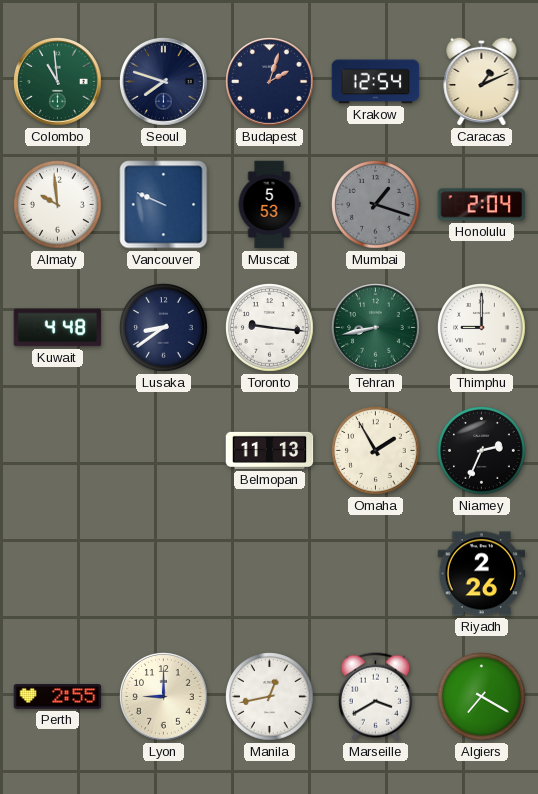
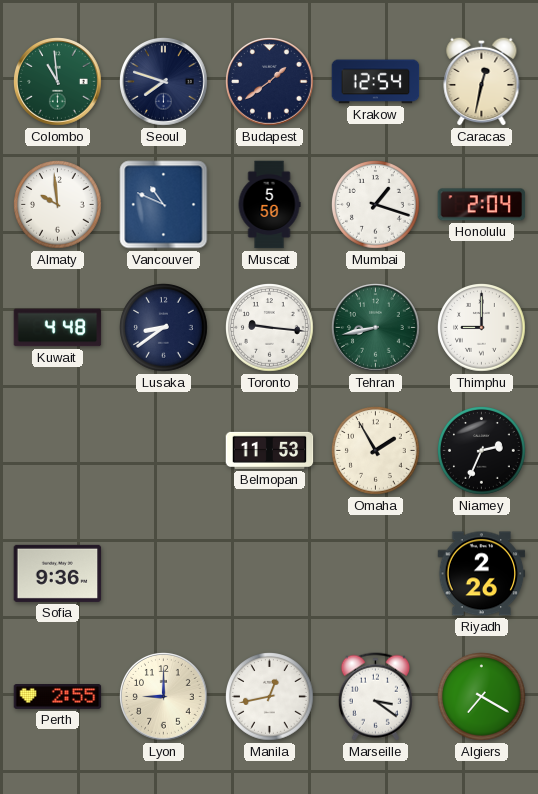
Budapest: 2:03 -> 1:39
Caracas: 1:11 -> 12:32
Vancouver: 9:49 -> 10:49
Muscat: 5:53 -> 5:50
Mumbai dial: grey -> white
Belmopan: 11:13 -> 11:53
Sofia: none -> 9:36
Marseille: 3:40 -> 3:21
